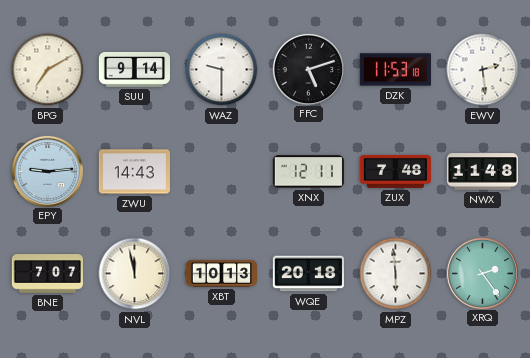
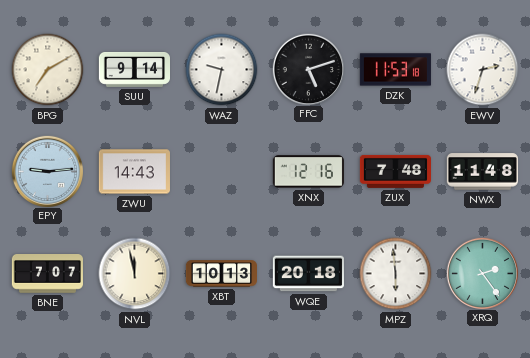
WAZ: 9:30 -> 9:32
EWV: 2:29 -> 2:33
XNX: 12:11 -> 12:16
